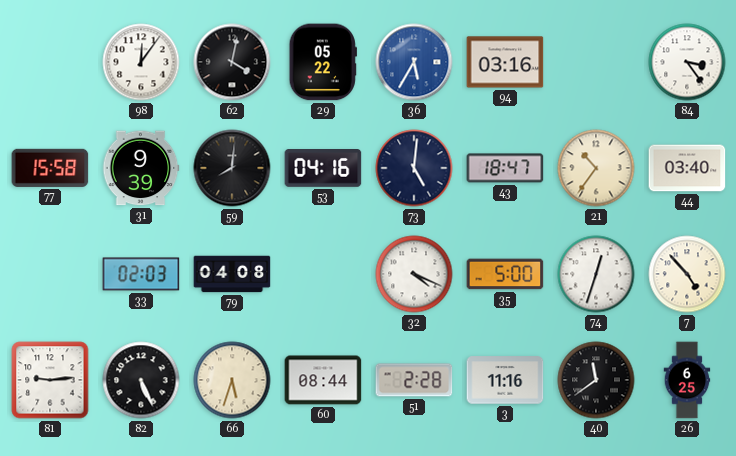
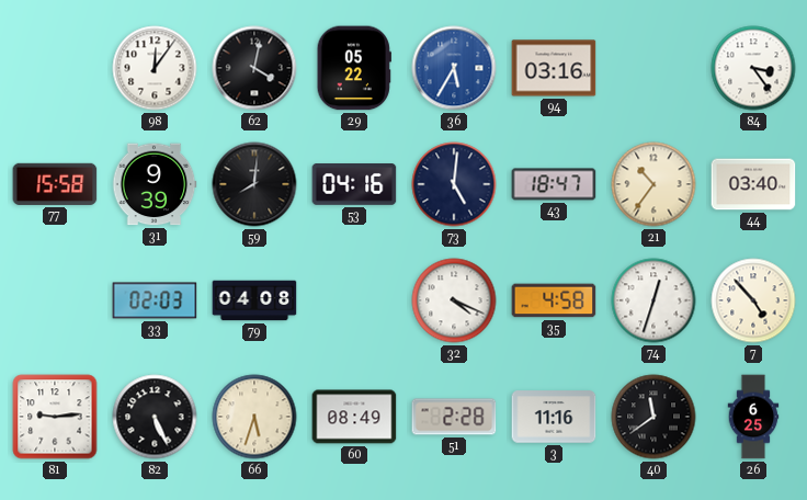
35: 5:00 -> 4:58
60: 08:44 -> 08:49
